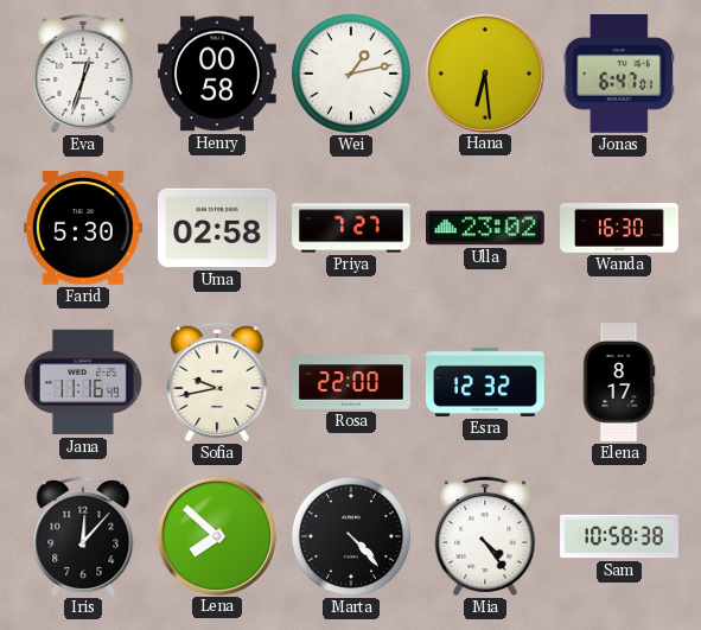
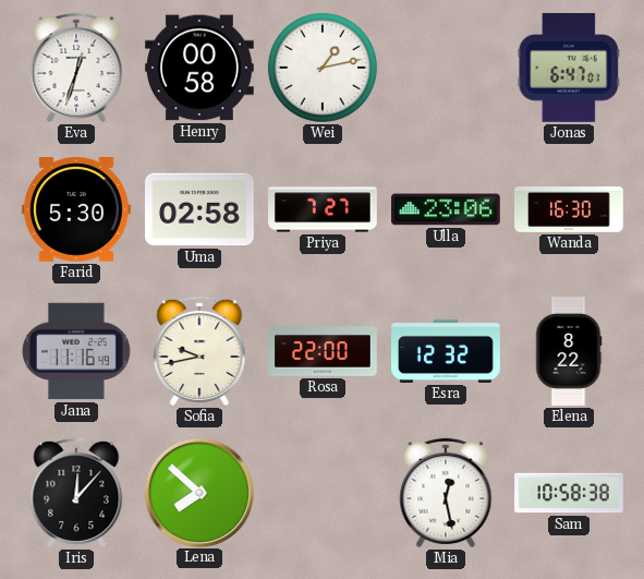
Hana: 6:29 -> none
Ulla: 23:02 -> 23:06
Elena: 8:17 -> 8:22
Marta: 4:23 -> none
Mia: 4:24 -> 12:28
